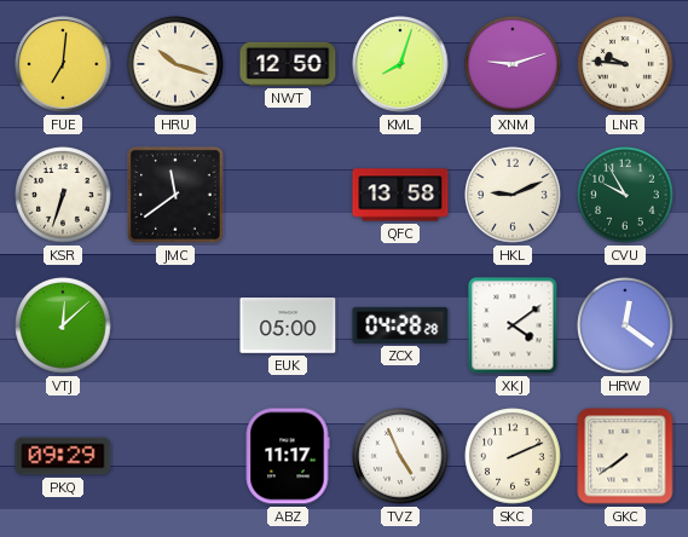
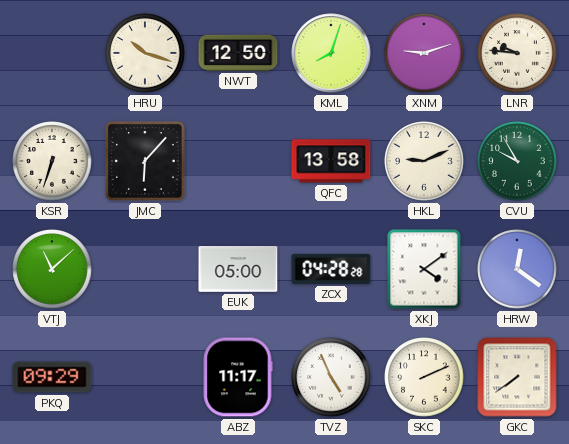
FUE: 7:01 -> none
JMC: 11:39 -> 6:07
VTJ: 12:08 -> 11:08
